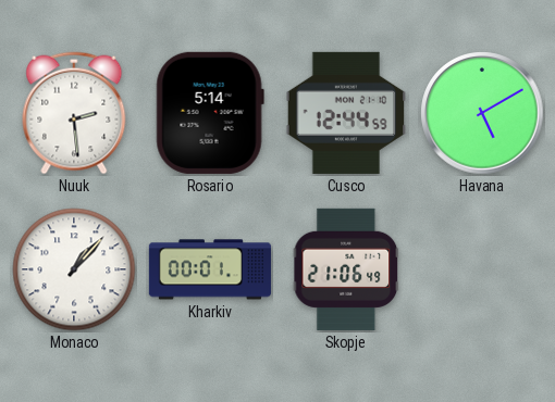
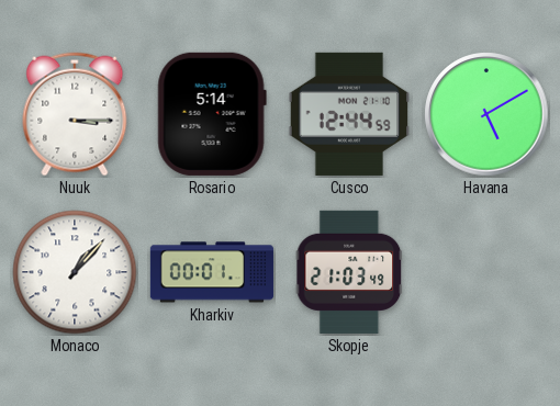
Nuuk: 2:29 -> 3:15
Skopje: 21:06 -> 21:03
